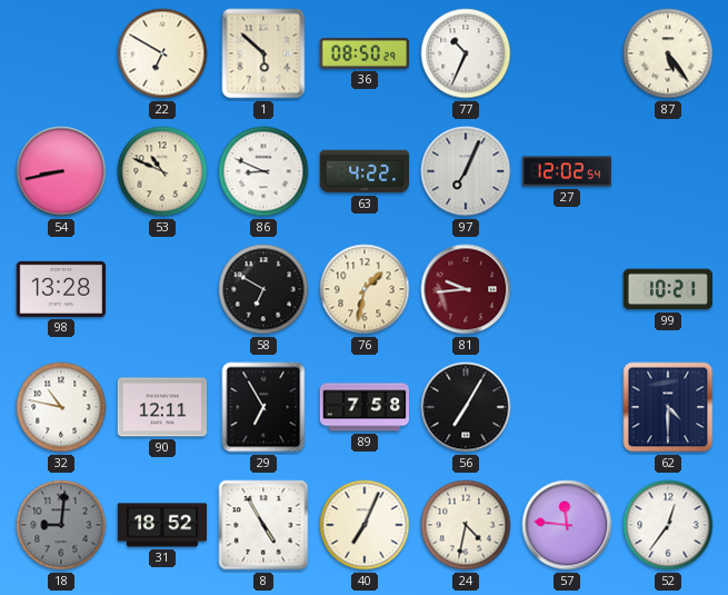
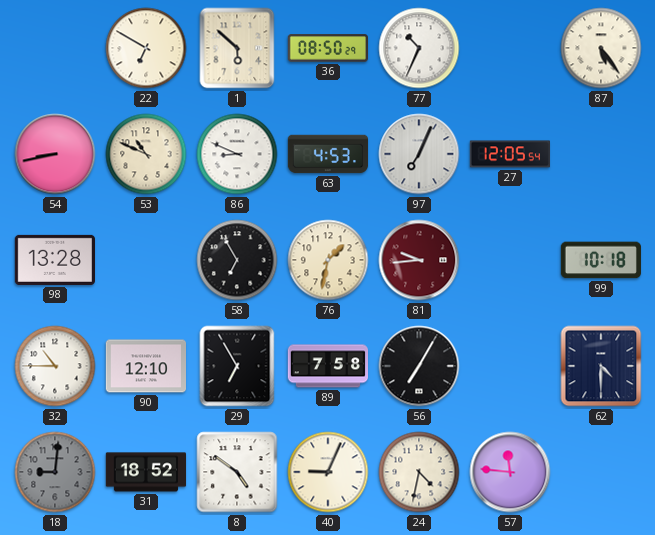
63: 4:22 -> 4:53
27: 12:02 -> 12:05
58: 6:50 -> 6:55
99: 10:21 -> 10:18
32: 10:47 -> 10:45
90: 12:11 -> 12:10
8: 4:55 -> 4:51
40: 7:04 -> 9:04
52: 12:36 -> none
